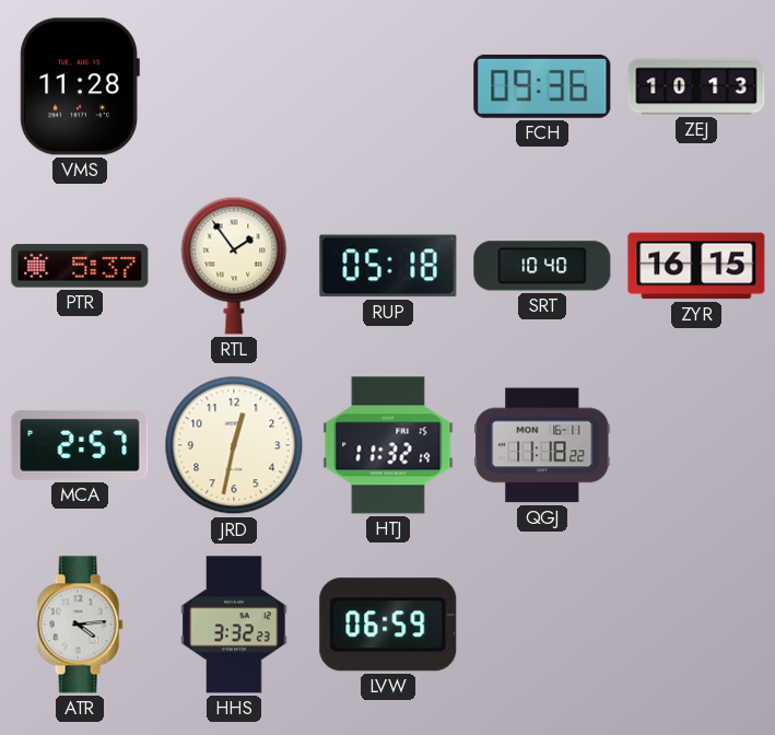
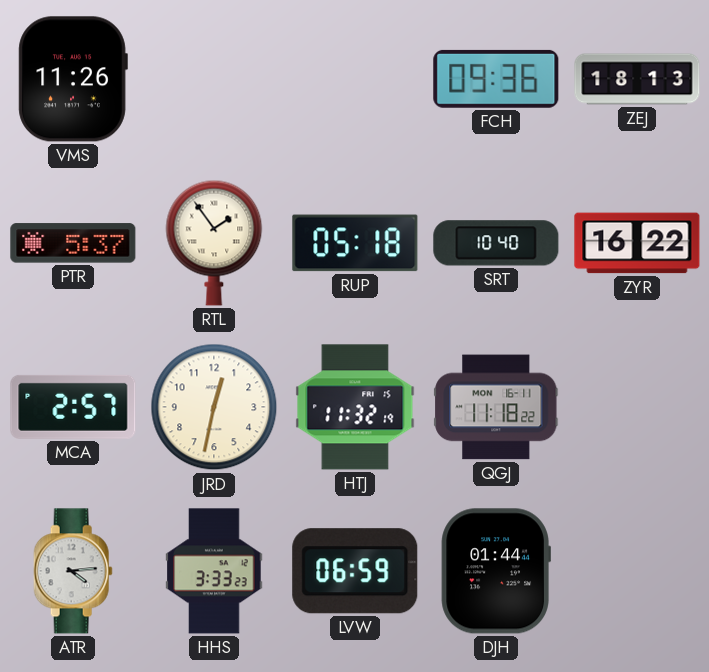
VMS: 11:28 -> 11:26
ZEJ: 10:13 -> 18:13
ZYR: 16:15 -> 16:22
HHS: 3:32 -> 3:33
DJH: none -> 01:44
